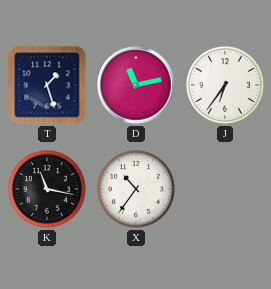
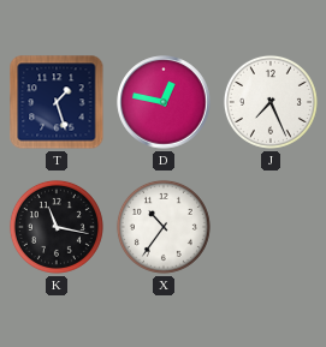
D: 11:13 -> 12:47
J: 6:36 -> 7:26
